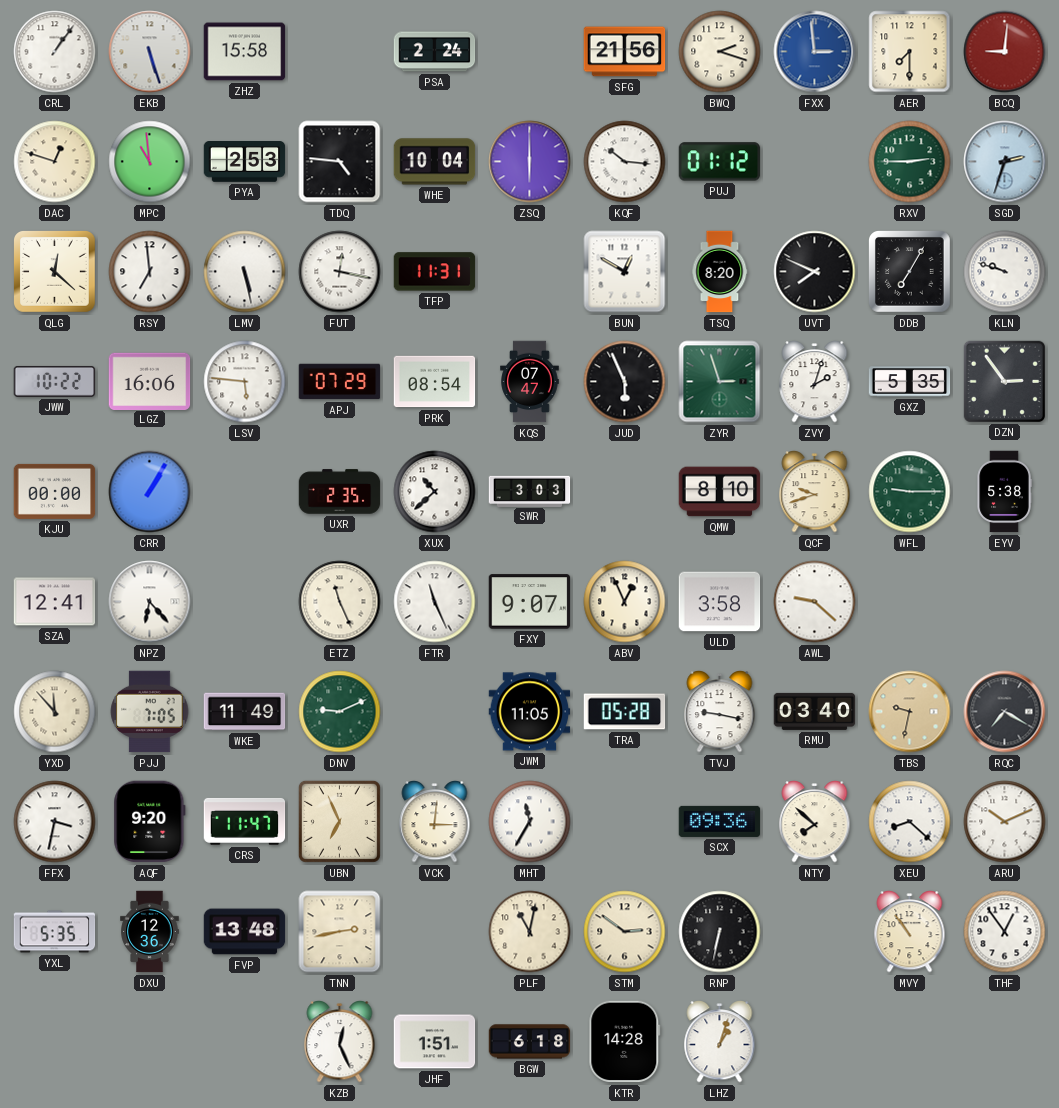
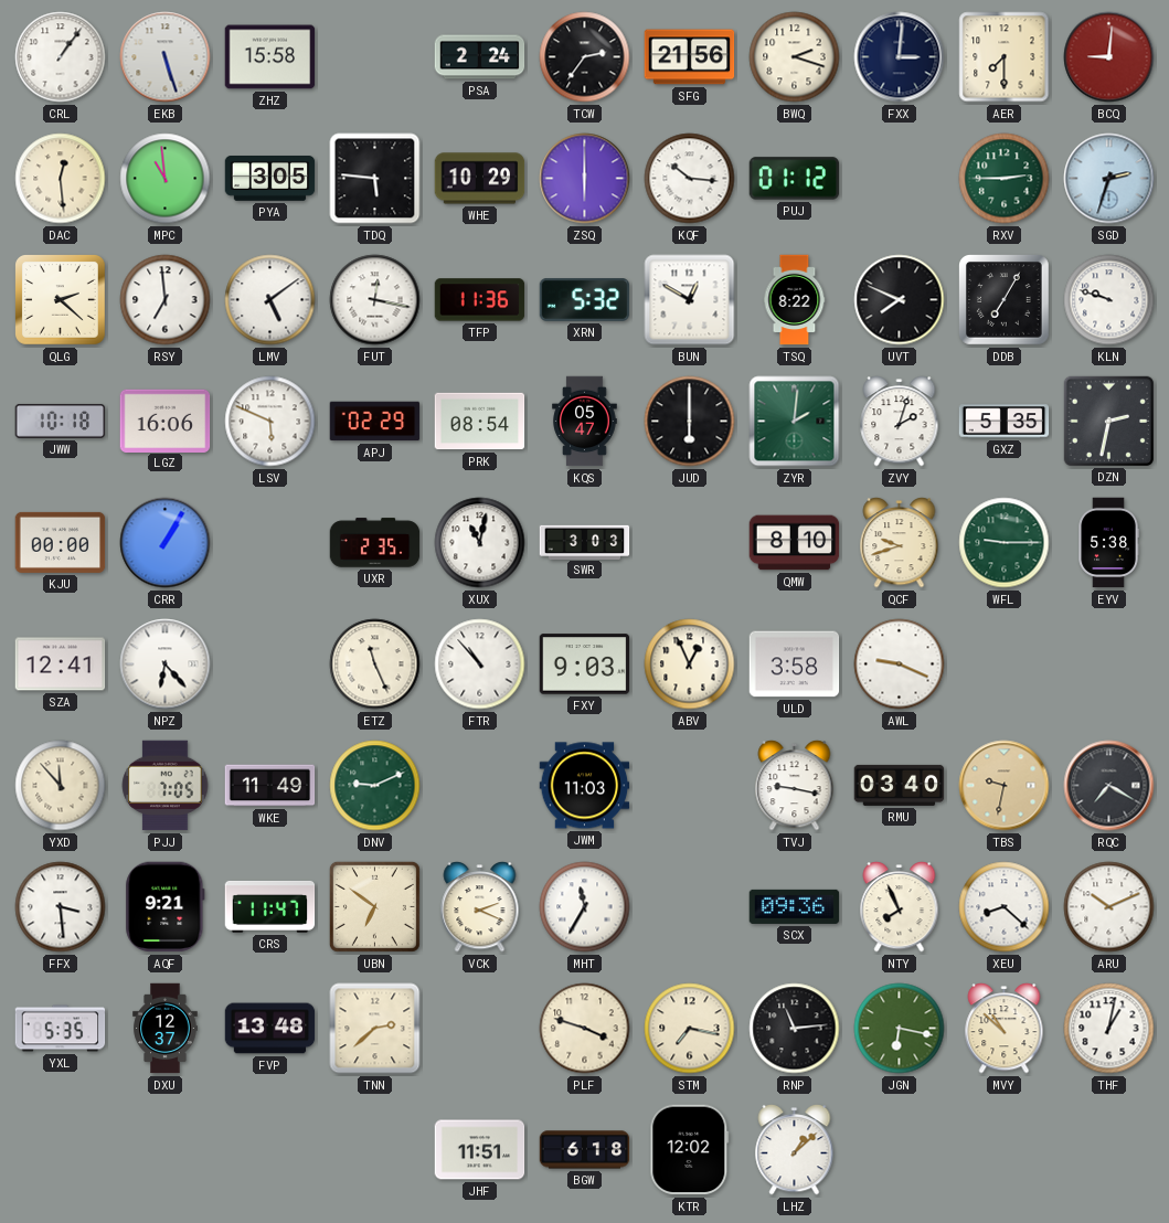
TCW: none -> 2:36
FXX: 2:59 -> 3:01
FXX dial: blue -> navy
DAC: 12:48 -> 12:29
PYA: 2:53 -> 3:05
TDQ: 4:46 -> 5:46
WHE: 10:04 -> 10:29
QLG: 12:22 -> 2:22
LMV: 5:28 -> 5:09
TFP: 11:31 -> 11:36
XRN: none -> 5:32
TSQ: 8:20 -> 8:22
JWW: 10:22 -> 10:18
LSV: 5:46 -> 5:49
APJ: 07:29 -> 02:29
KQS: 07:47 -> 05:47
JUD: 5:56 -> 6:00
ZYR: 2:57 -> 2:01
DZN: 2:54 -> 2:32
XUX: 10:38 -> 11:02
FTR: 11:26 -> 10:53
FXY: 9:07 -> 9:03
AWL: 9:22 -> 9:19
JWM: 11:05 -> 11:03
TRA: 05:28 -> none
FFX: 3:32 -> 3:29
AQF: 9:20 -> 9:21
UBN: 6:56 -> 6:51
VCK: 3:01 -> 2:19
NTY: 7:52 -> 7:56
DXU: 12:36 -> 12:37
TNN: 2:43 -> 2:38
PLF: 11:02 -> 3:48
STM: 2:51 -> 7:17
RNP: 6:32 -> 11:14
JGN: none -> 6:17
MVY: 10:54 -> 10:52
THF: 12:54 -> 1:02
KZB: 12:26 -> none
JHF: 1:51 -> 11:51
KTR: 14:28 -> 12:02
LHZ: 1:03 -> 1:08
